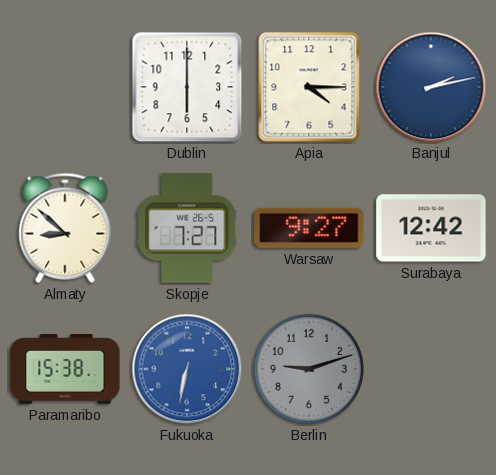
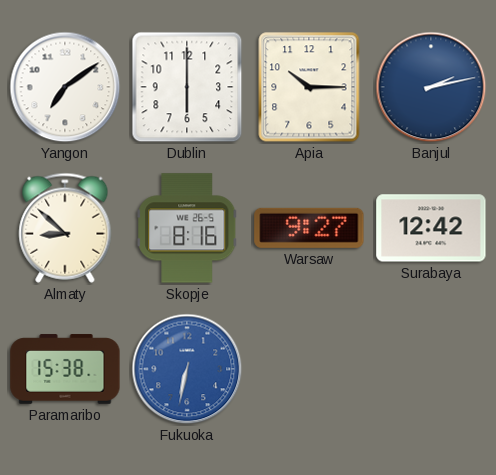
Yangon: none -> 7:09
Apia: 4:15 -> 10:15
Skopje: 7:27 -> 8:16
Berlin: 9:12 -> none
